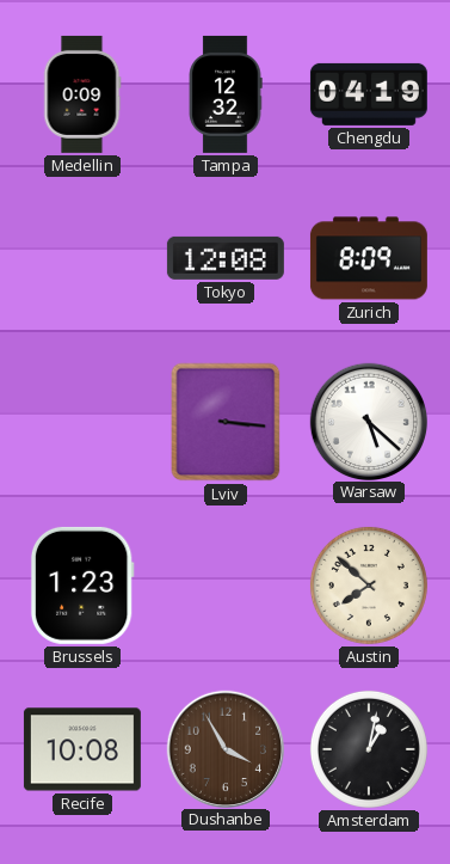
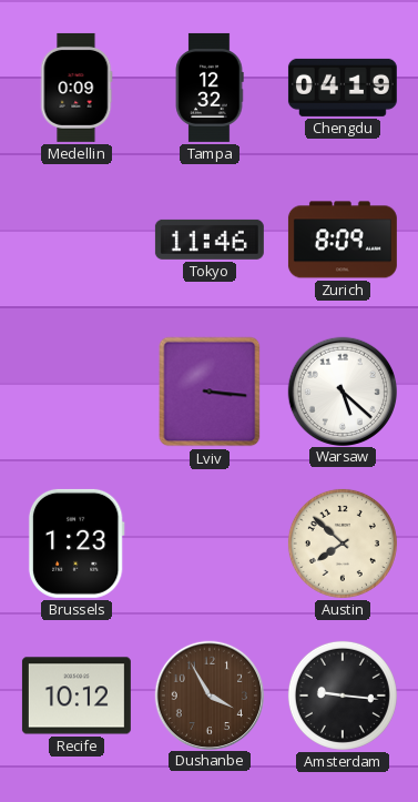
Tokyo: 12:08 -> 11:46
Recife: 10:08 -> 10:12
Amsterdam: 1:02 -> 9:16
